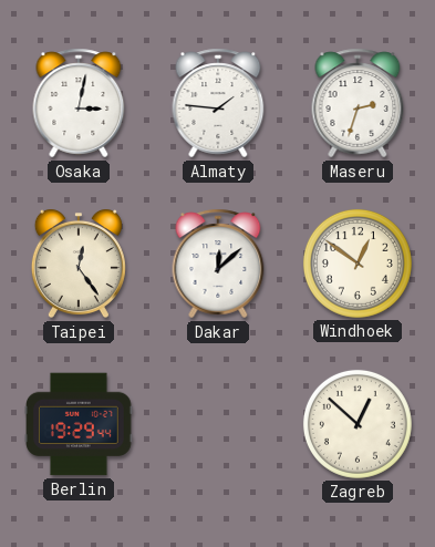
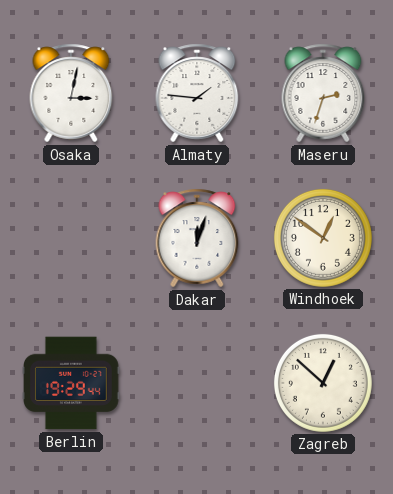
Taipei: 12:24 -> none
Dakar: 12:08 -> 12:03
